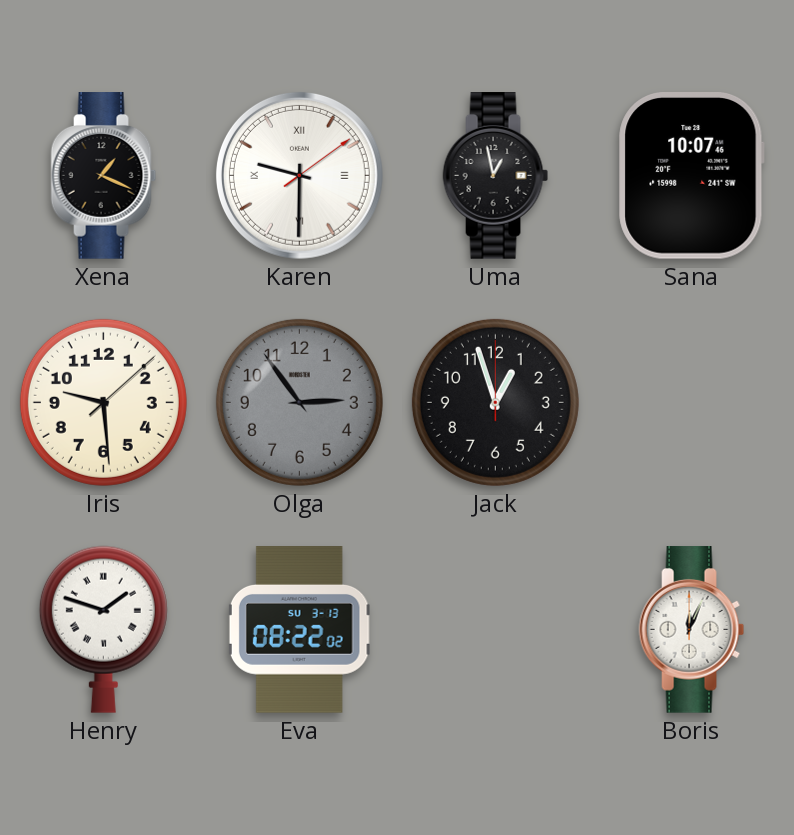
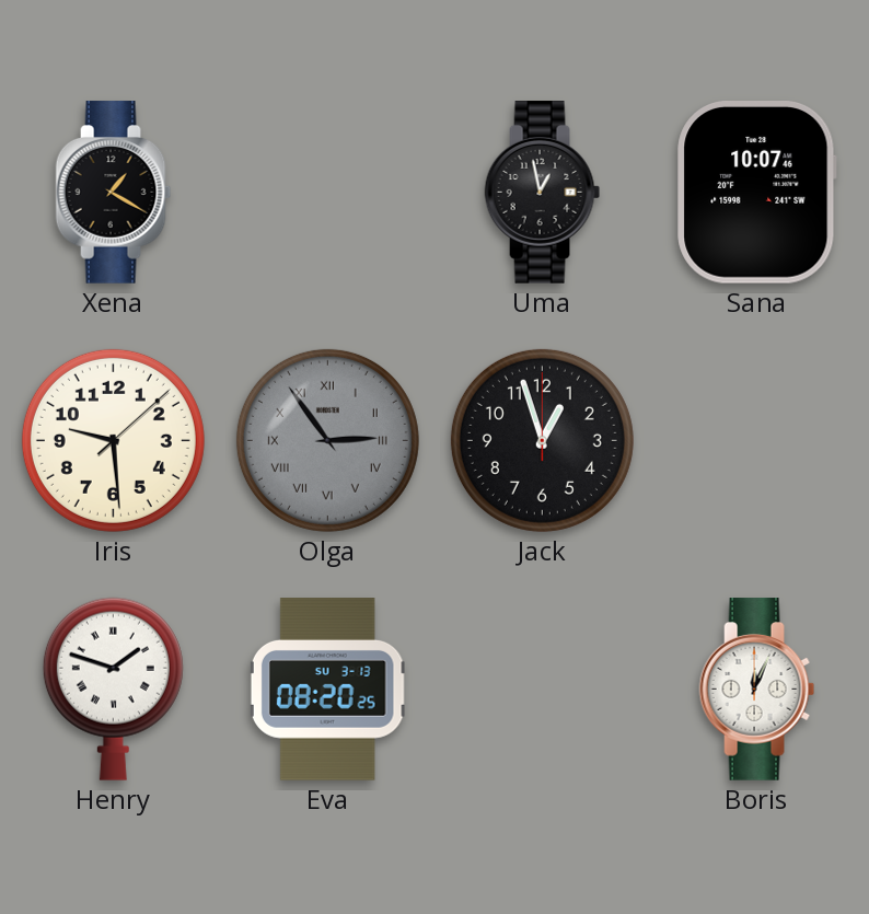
Xena: 1:19 -> 1:20
Karen: 9:30 -> none
Olga numerals: Arabic -> Roman
Eva: 08:22 -> 08:20
